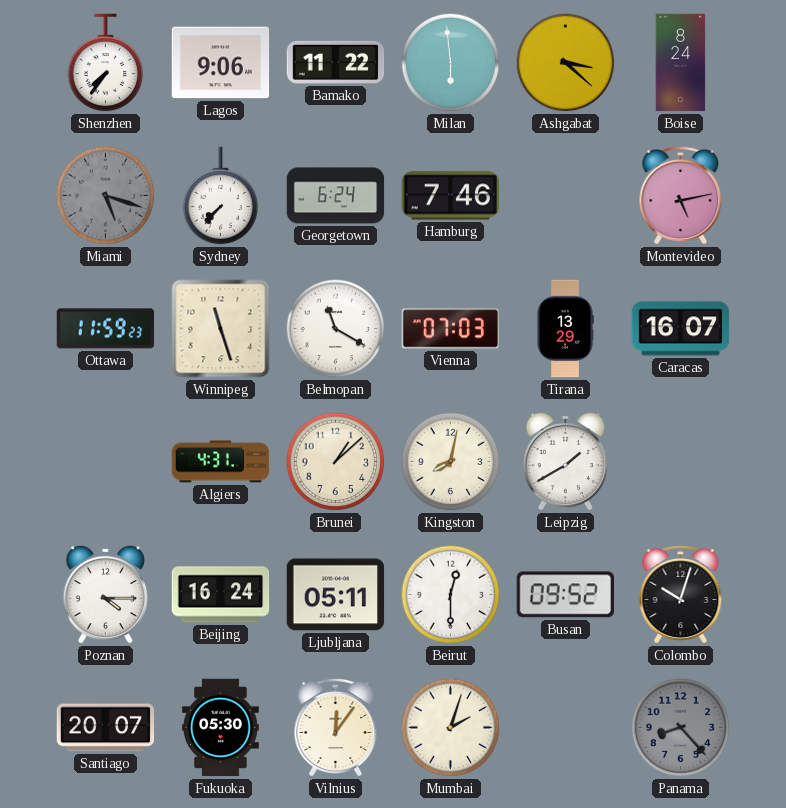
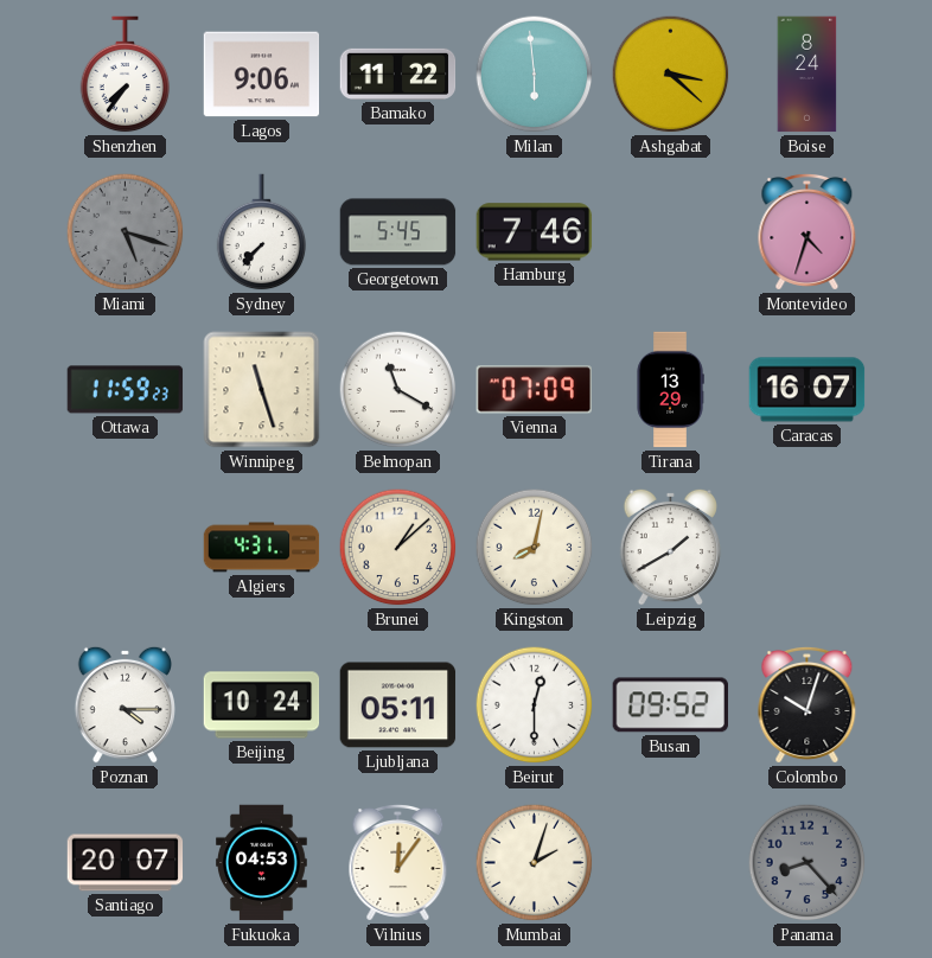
Georgetown: 6:24 -> 5:45
Montevideo: 5:13 -> 4:33
Vienna: 07:03 -> 07:09
Beijing: 16:24 -> 10:24
Fukuoka: 05:30 -> 04:53
